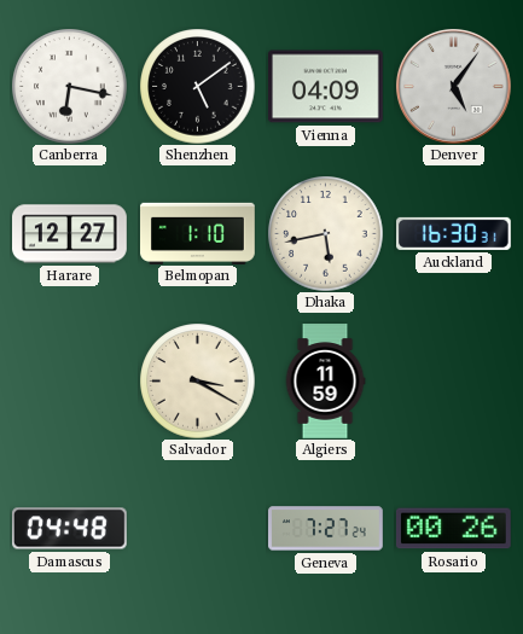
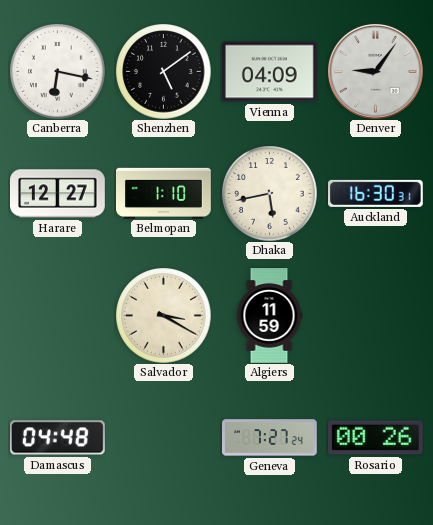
Denver: 5:06 -> 9:06
